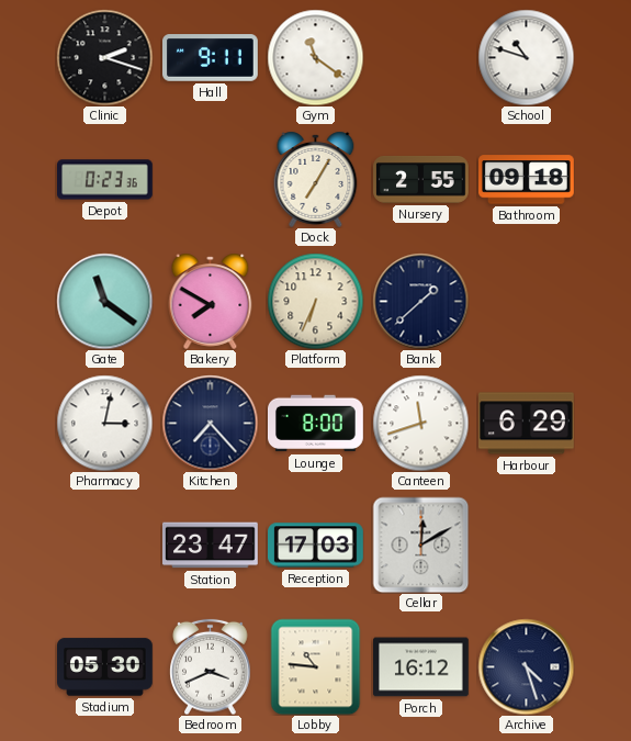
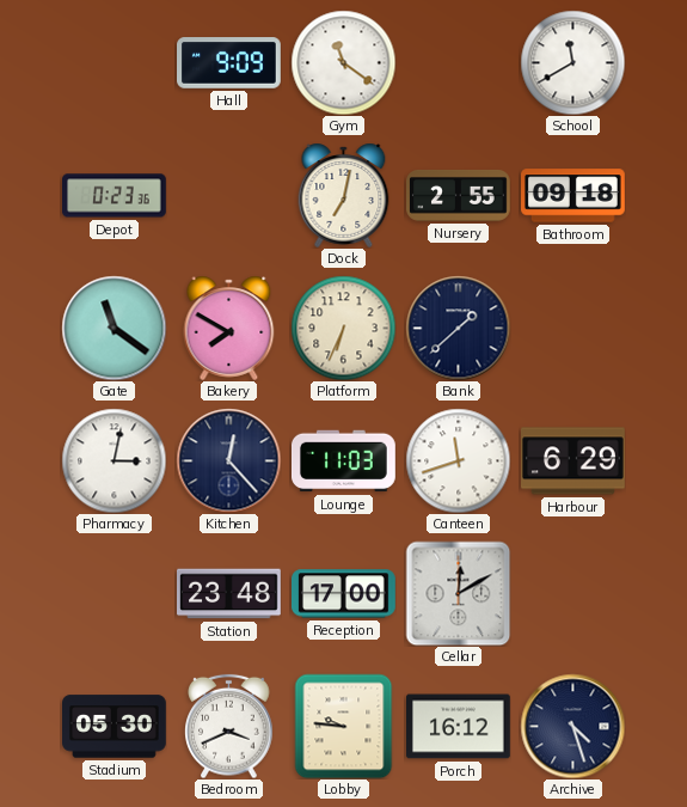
Clinic: 2:18 -> none
Hall: 9:11 -> 9:09
School: 10:48 -> 11:40
Dock: 7:05 -> 7:02
Kitchen: 7:23 -> 12:23
Lounge: 8:00 -> 11:03
Station: 23:47 -> 23:48
Reception: 17:03 -> 17:00
Lobby: 10:46 -> 9:46
